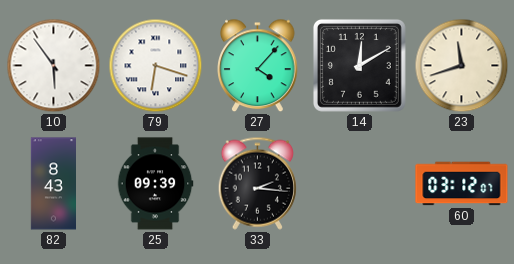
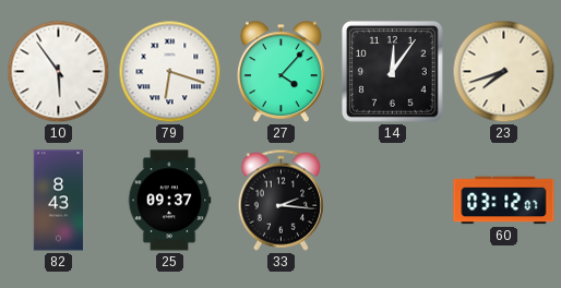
14: 12:10 -> 12:06
23: 11:42 -> 7:42
25: 09:39 -> 09:37
